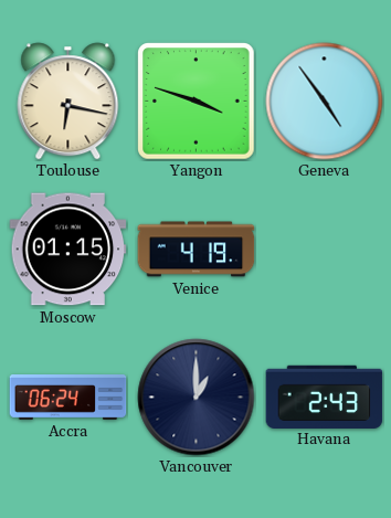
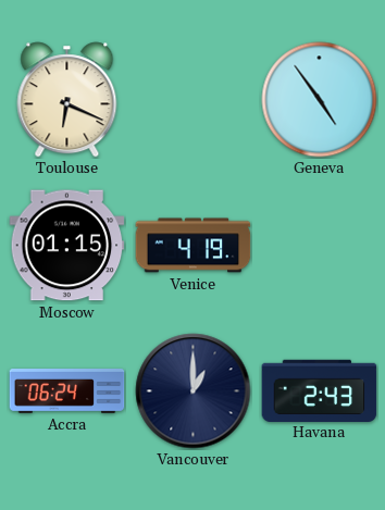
Toulouse: 6:17 -> 6:19
Yangon: 3:48 -> none
